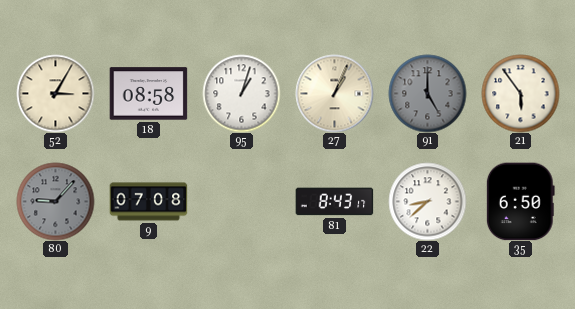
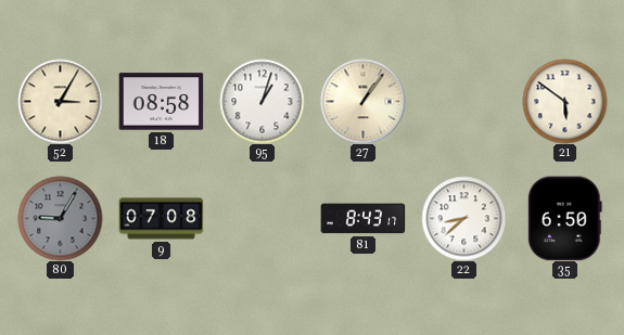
27: 1:04 -> 1:06
91: 5:00 -> none
21: 5:54 -> 5:51
80: 9:07 -> 9:05
